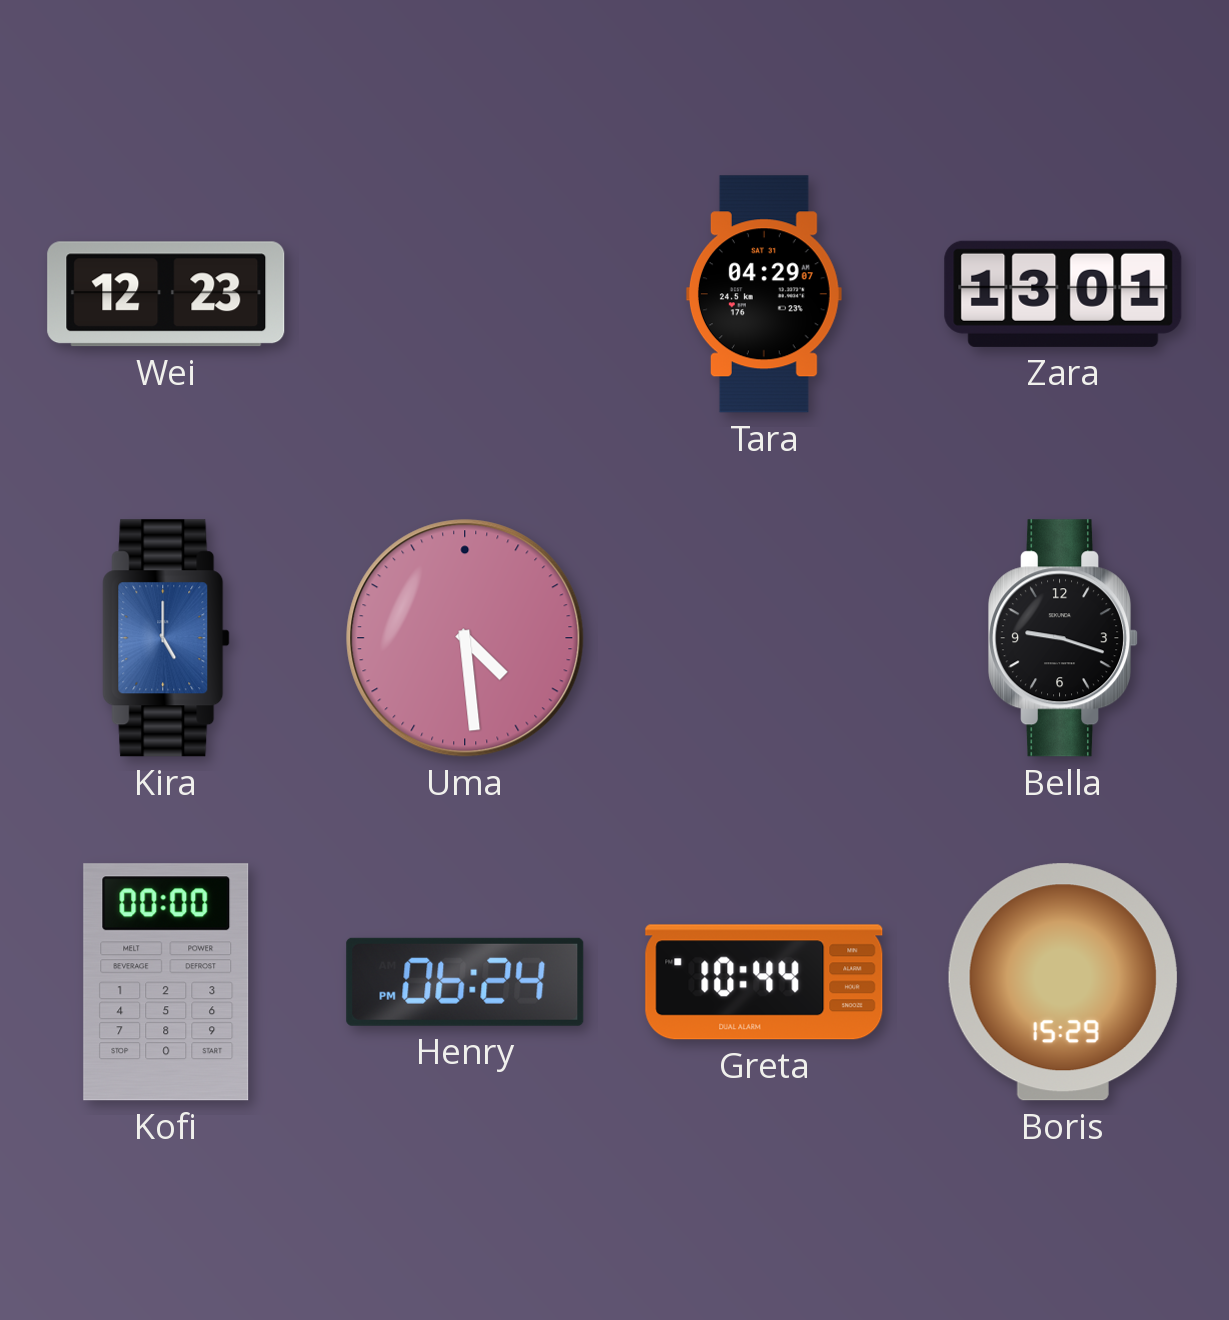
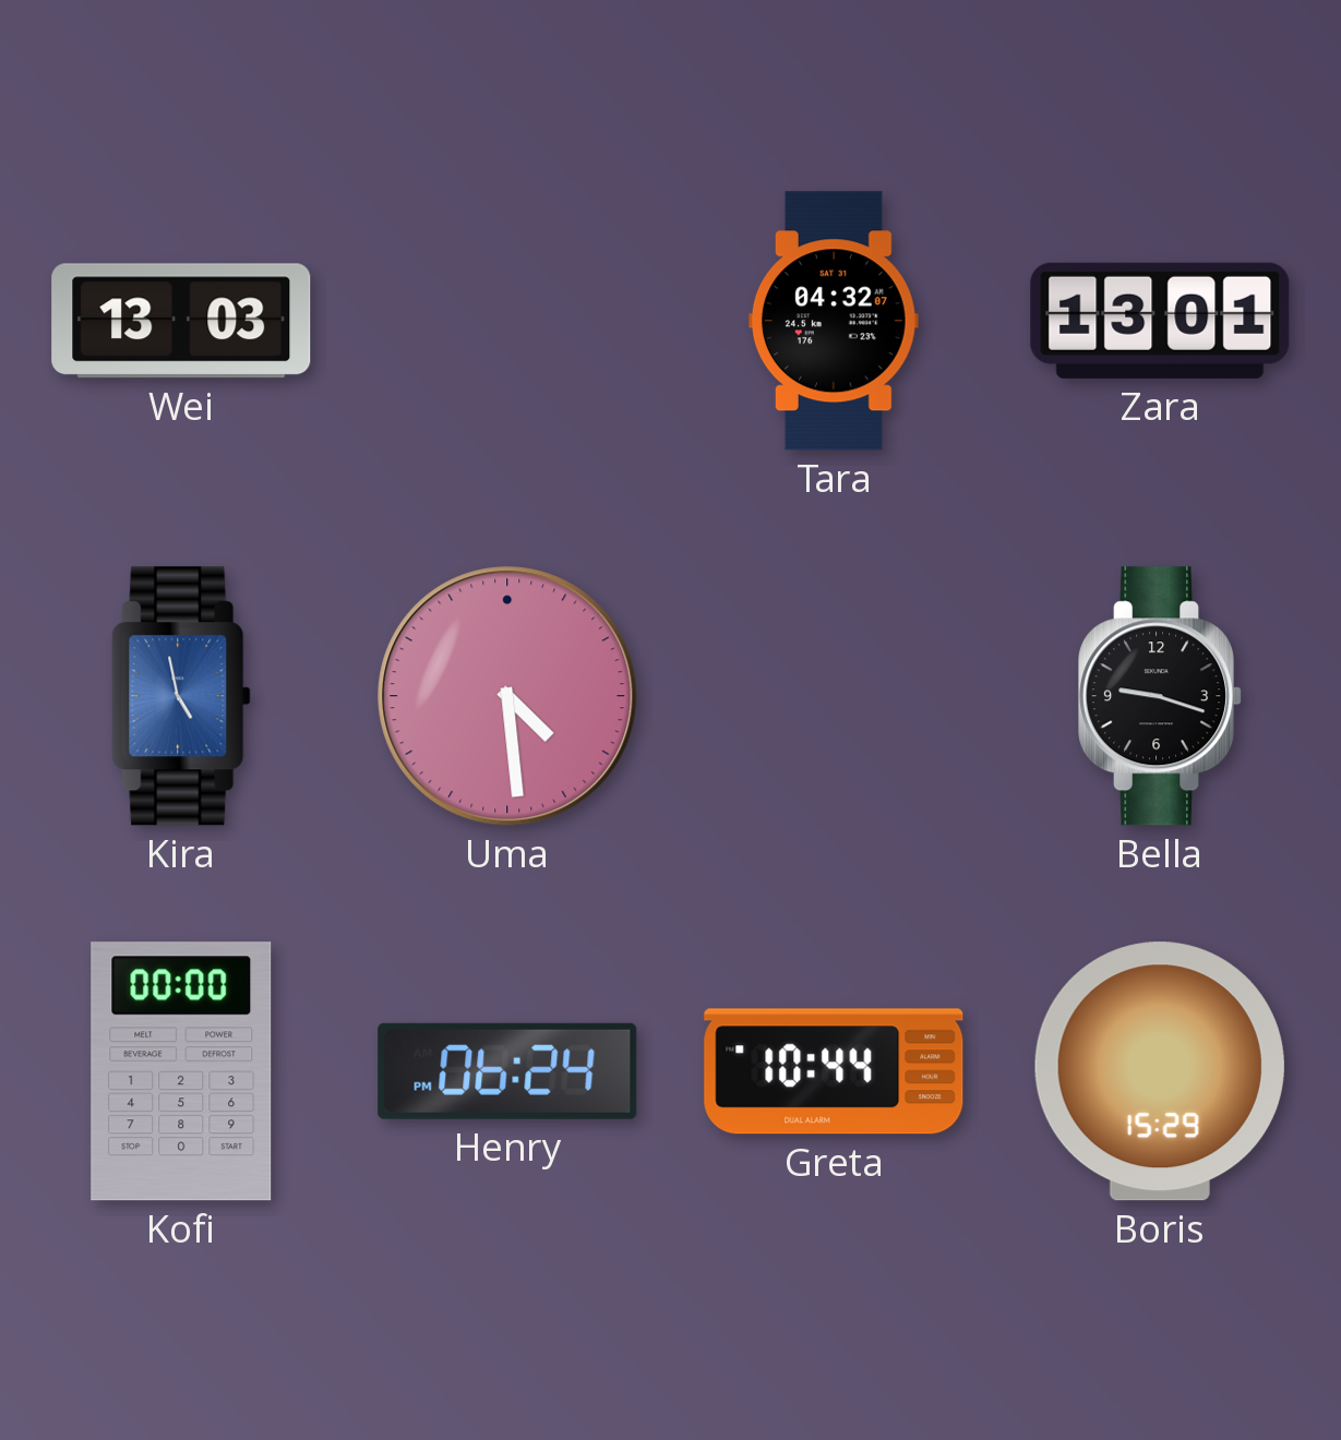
Wei: 12:23 -> 13:03
Tara: 04:29 -> 04:32
Kira: 5:00 -> 4:58
